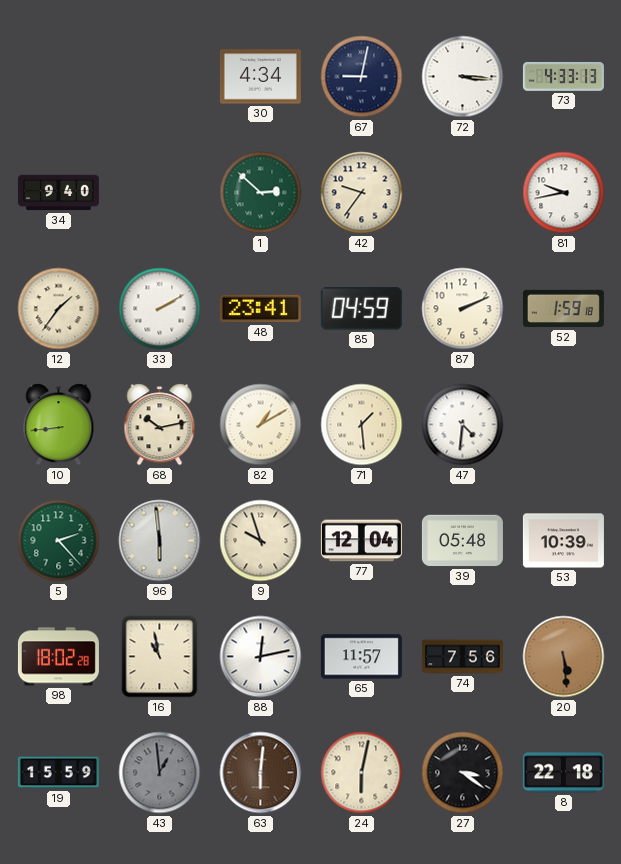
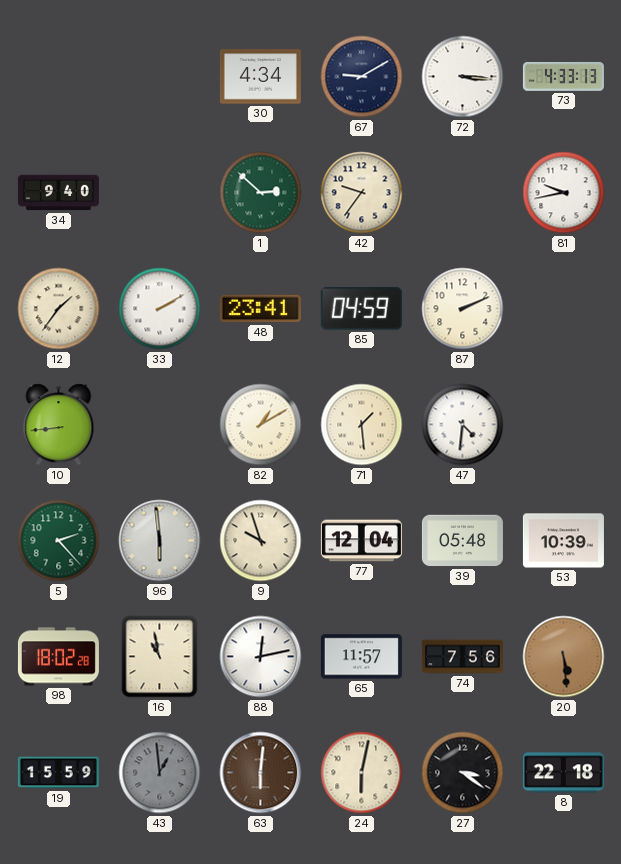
67: 9:02 -> 9:10
52: 1:59 -> none
68: 10:13 -> none
